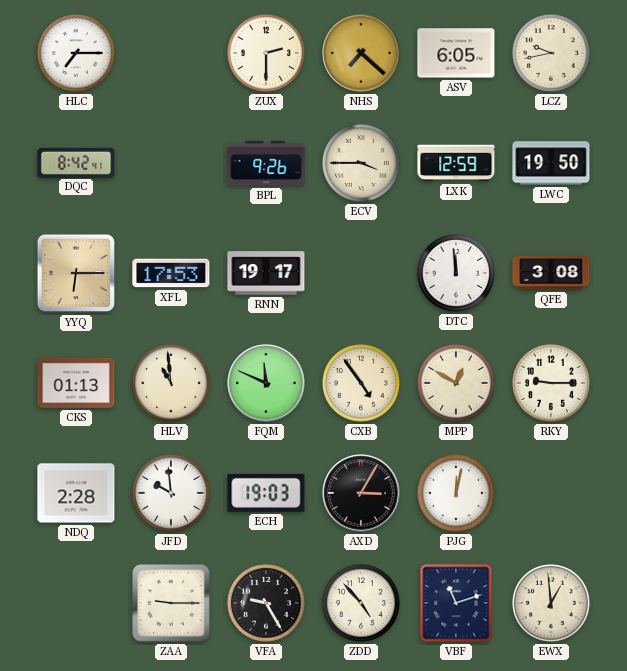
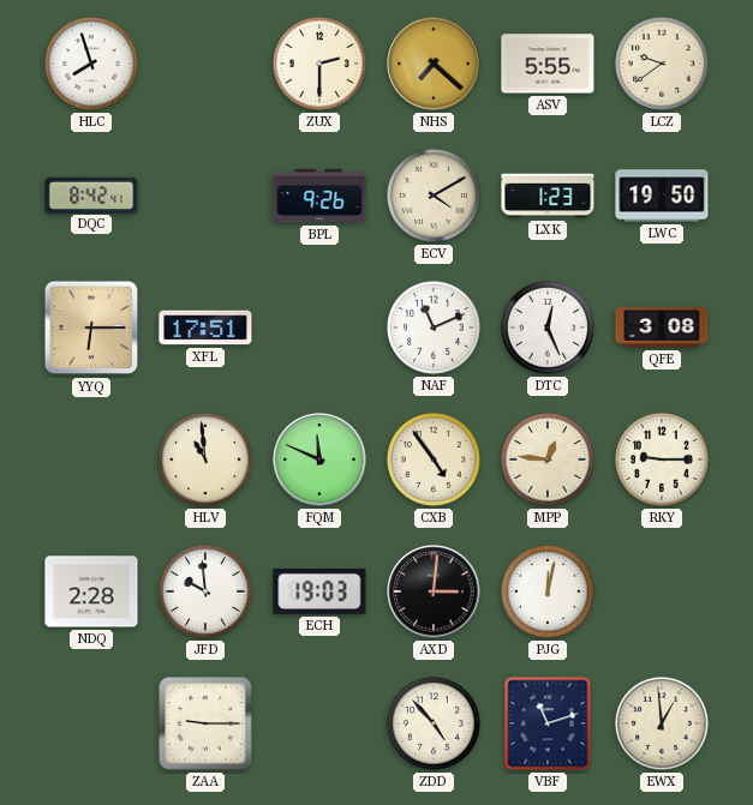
HLC: 7:15 -> 7:57
ASV: 6:05 -> 5:55
LCZ: 9:43 -> 9:39
ECV: 3:45 -> 4:10
LXK: 12:59 -> 1:23
XFL: 17:53 -> 17:51
RNN: 19:17 -> none
NAF: none -> 11:11
DTC: 11:59 -> 12:26
CKS: 01:13 -> none
MPP: 12:50 -> 12:46
AXD: 3:05 -> 3:01
VFA: 9:25 -> none
